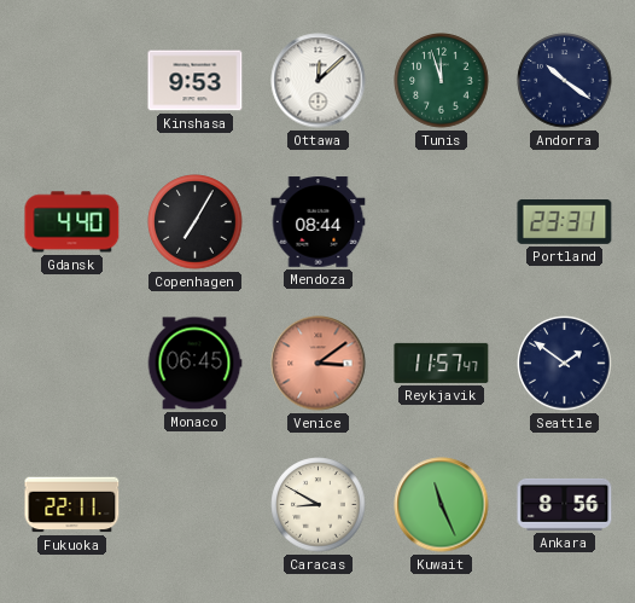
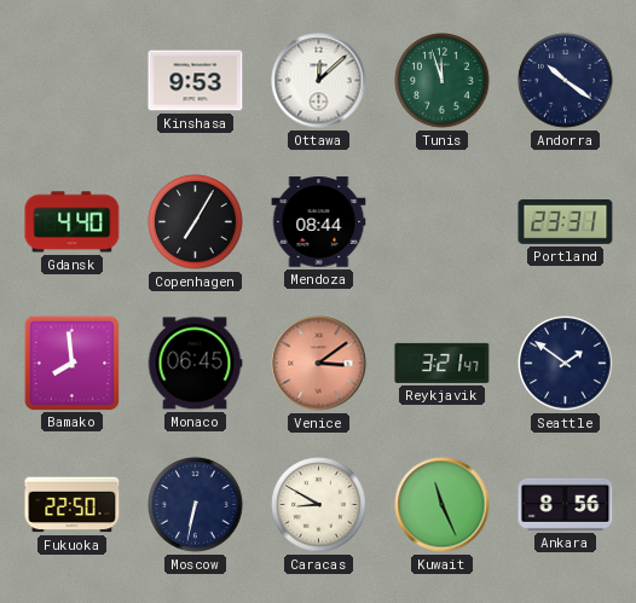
Bamako: none -> 7:59
Reykjavik: 11:57 -> 3:21
Fukuoka: 22:11 -> 22:50
Moscow: none -> 6:32
